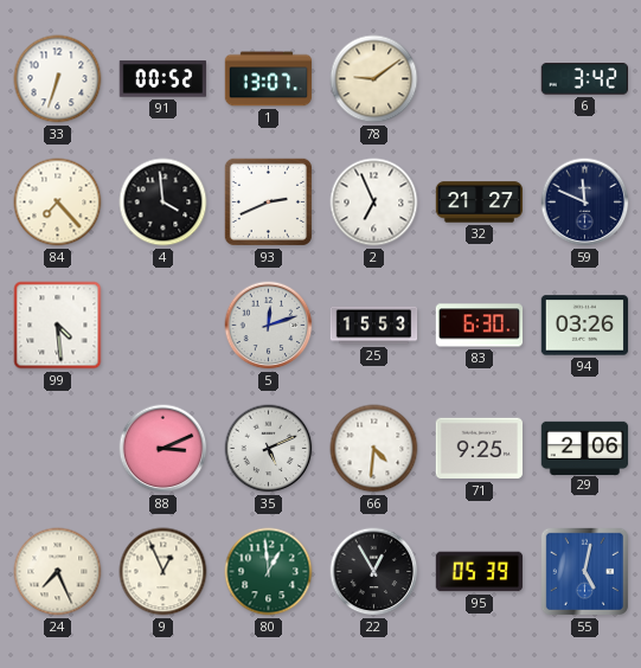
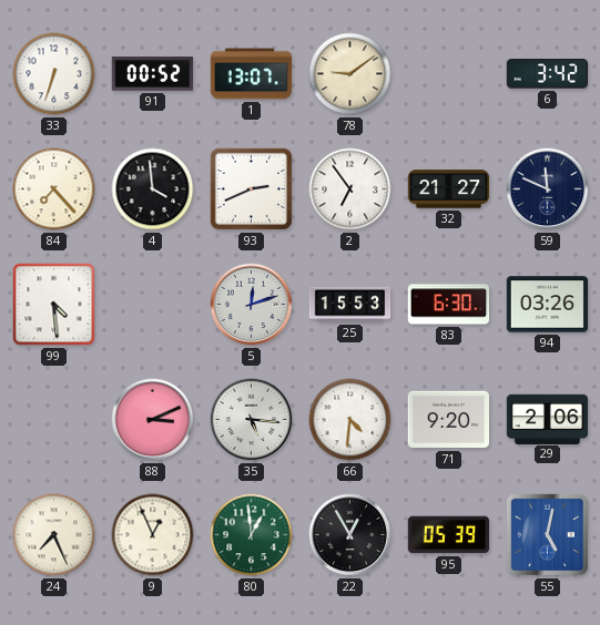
2: 6:56 -> 6:54
35: 5:11 -> 5:16
71: 9:25 -> 9:20
